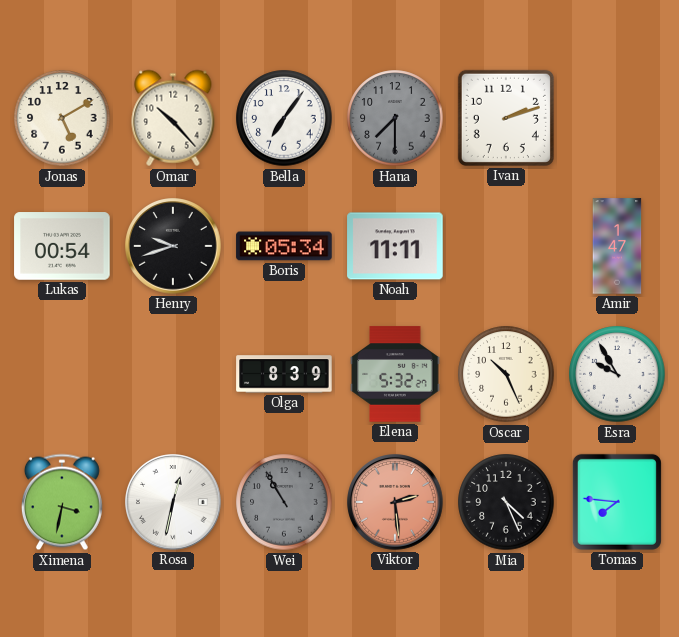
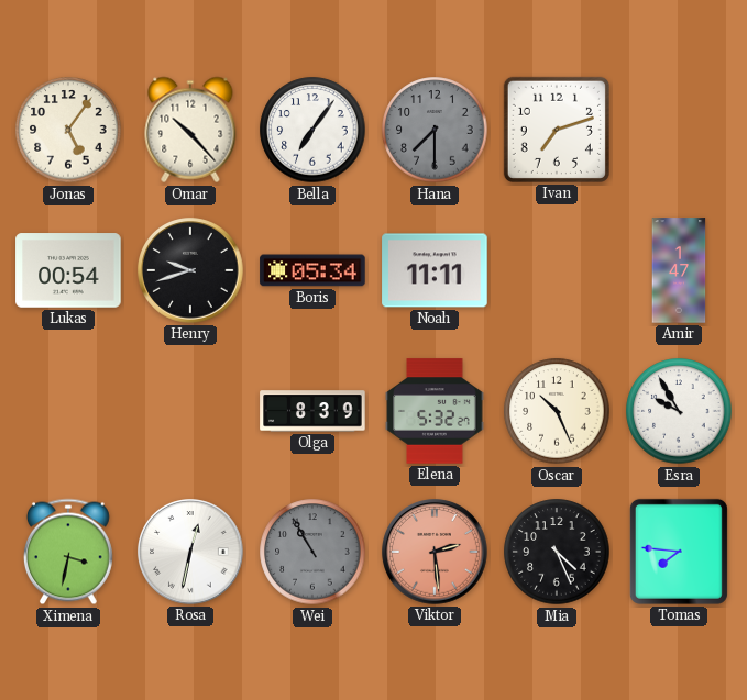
Jonas: 5:10 -> 5:06
Ivan: 2:12 -> 7:12
